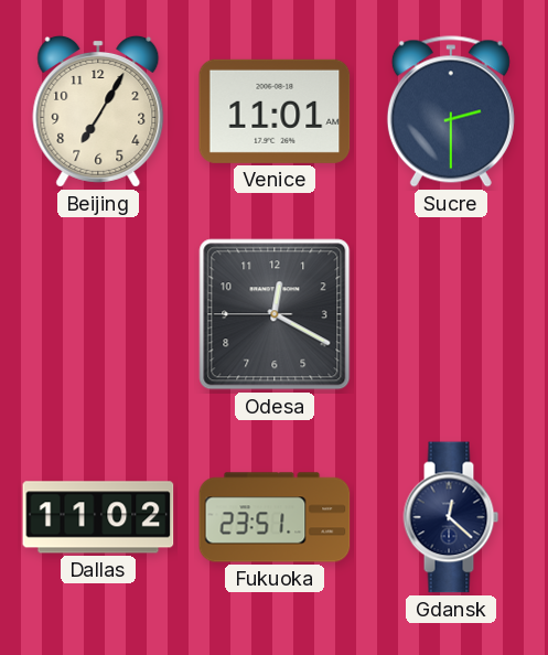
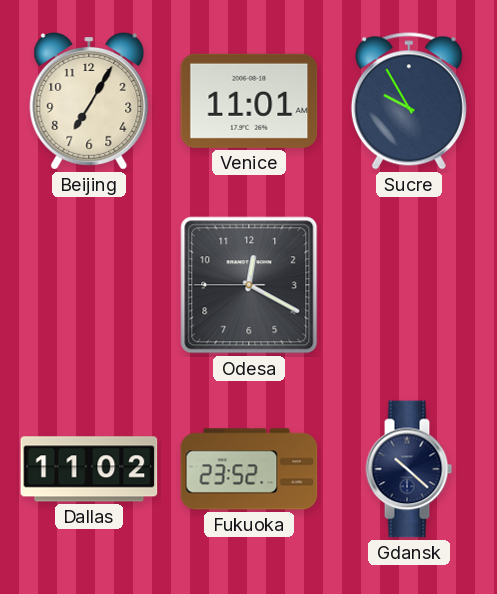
Sucre: 2:30 -> 9:55
Fukuoka: 23:51 -> 23:52
Gdansk: 12:22 -> 10:22
